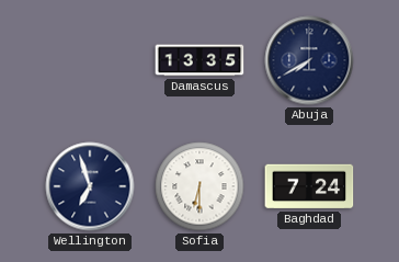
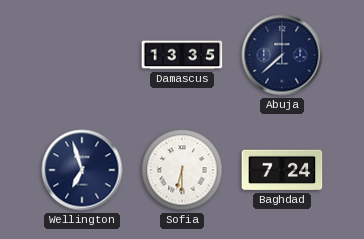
Abuja: 7:40 -> 7:38
